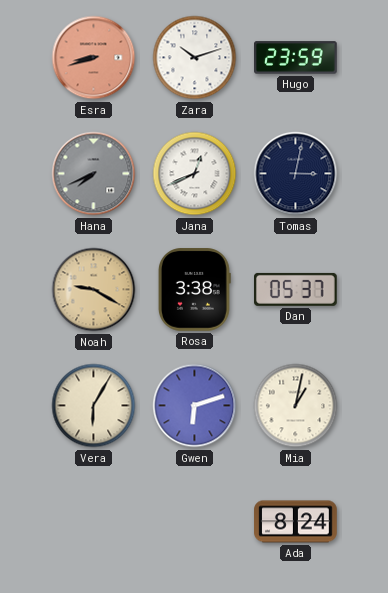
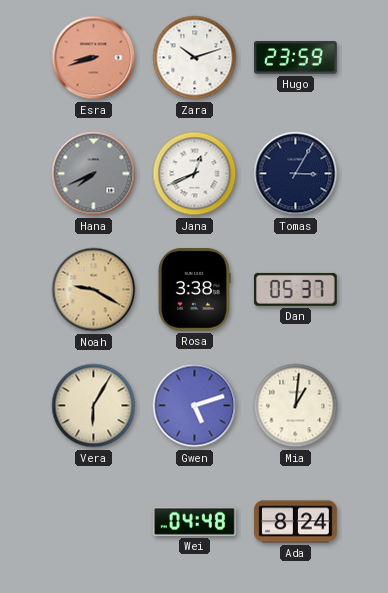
Tomas: 3:02 -> 3:05
Gwen: 6:12 -> 5:12
Mia: 1:02 -> 1:01
Wei: none -> 04:48
